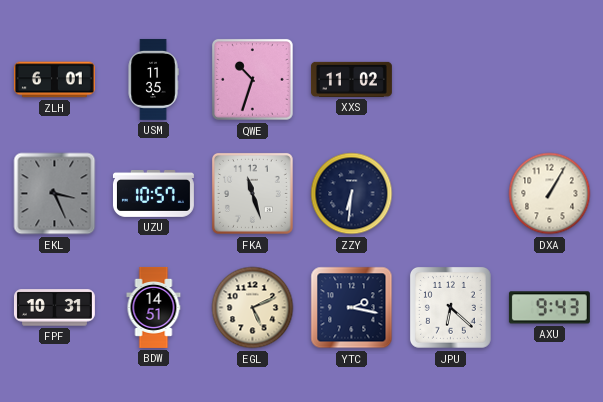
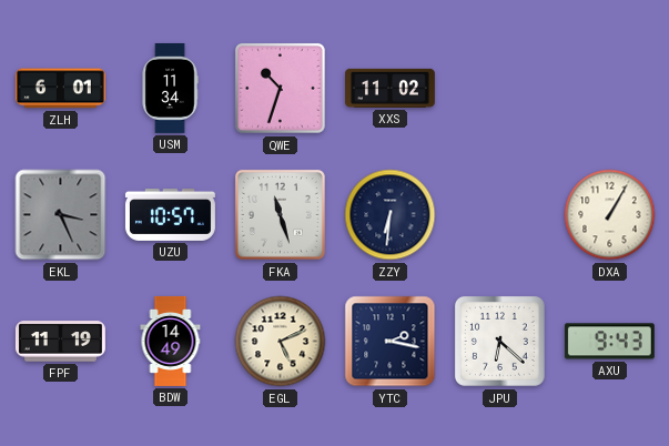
USM: 11:35 -> 11:34
FPF: 10:31 -> 11:19
BDW: 14:51 -> 14:49
